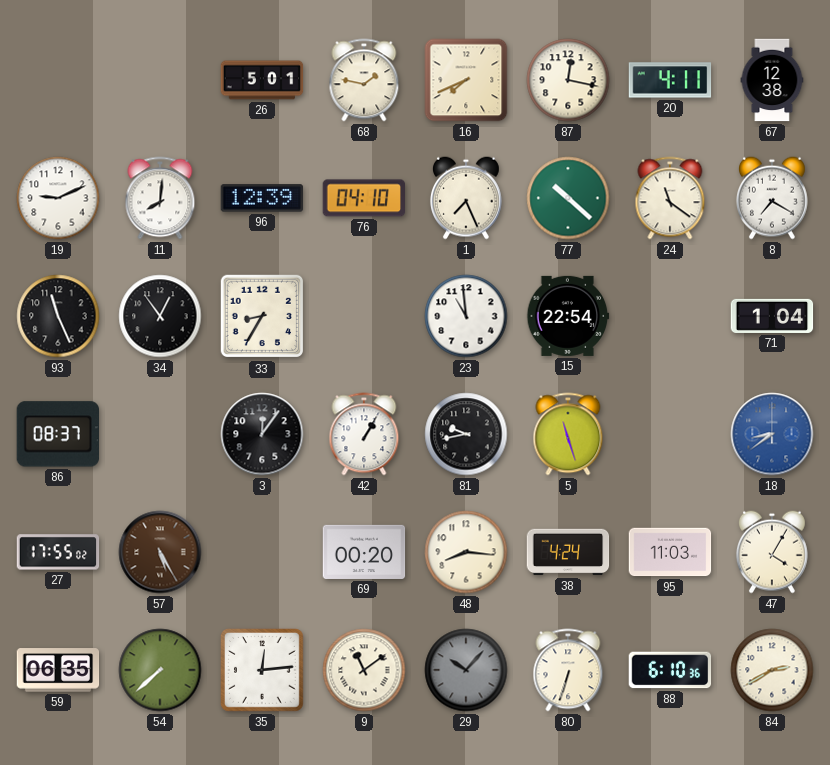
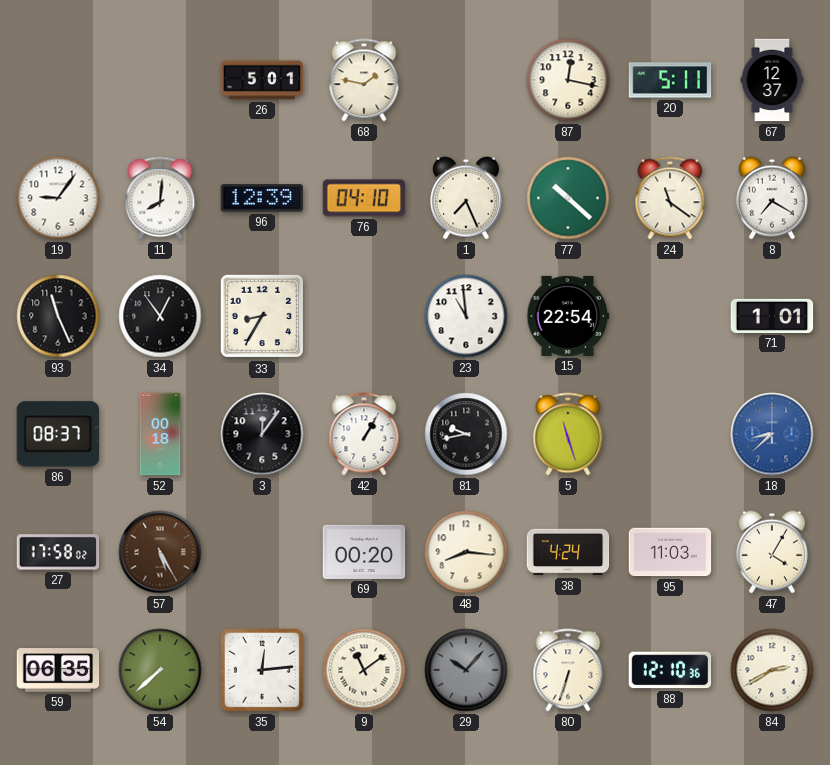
16: 7:41 -> none
20: 4:11 -> 5:11
67: 12:38 -> 12:37
19: 9:11 -> 9:06
71: 1:04 -> 1:01
52: none -> 00:18
18: 8:39 -> 8:38
27: 17:55 -> 17:58
88: 6:10 -> 12:10
